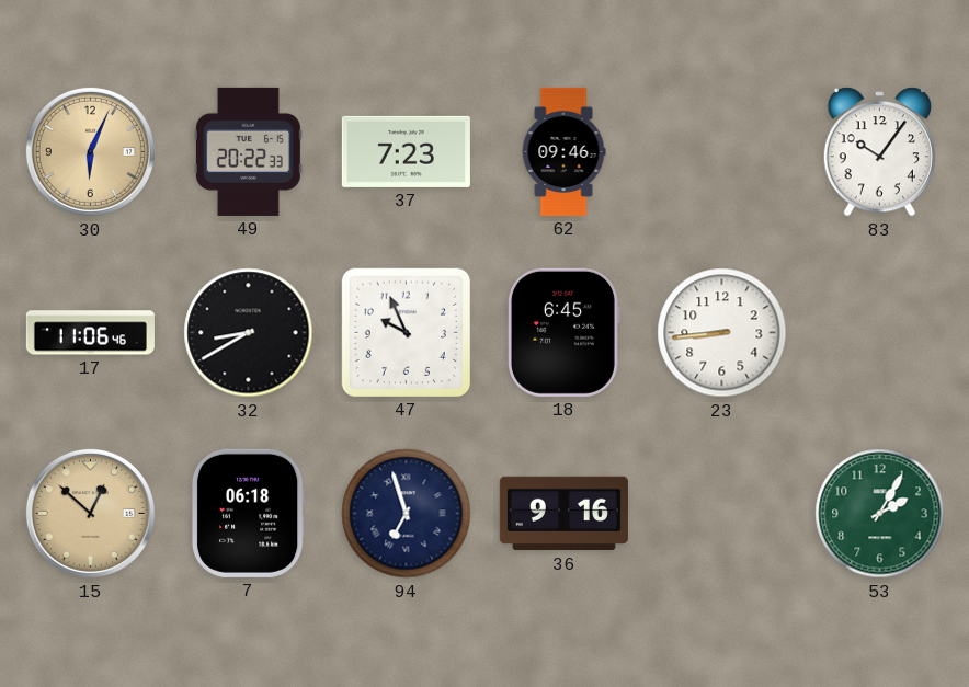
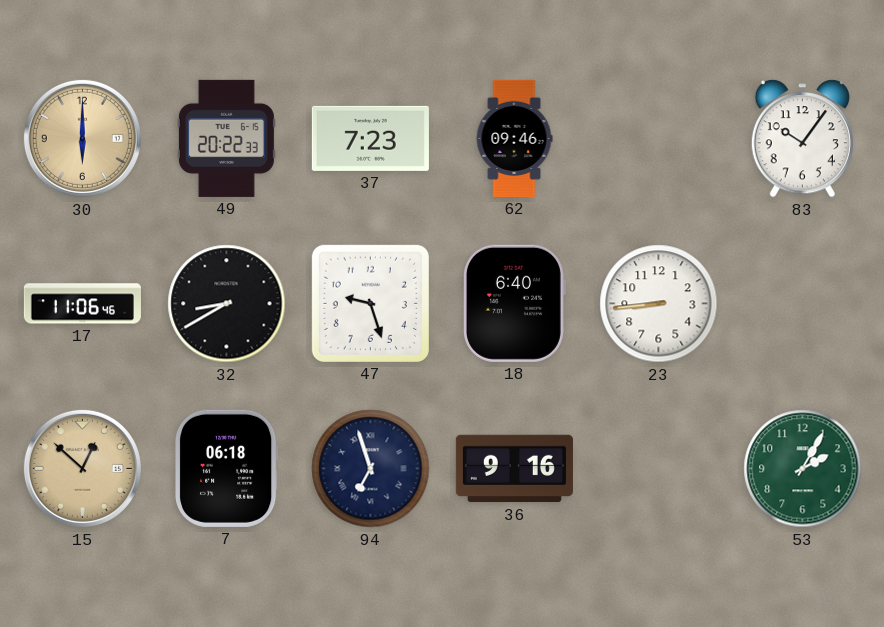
30: 6:04 -> 6:00
47: 9:56 -> 9:27
18: 6:45 -> 6:40
